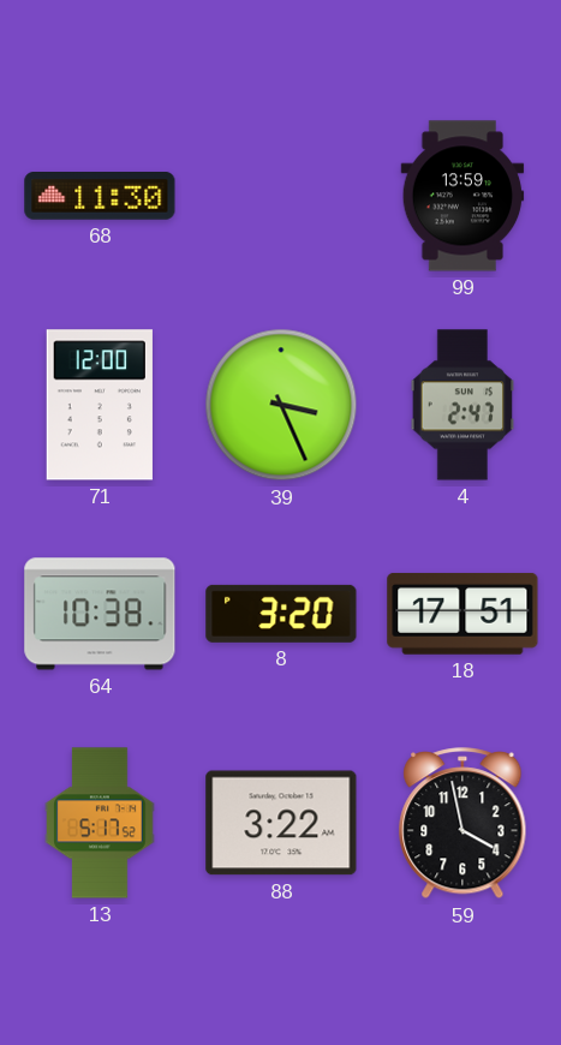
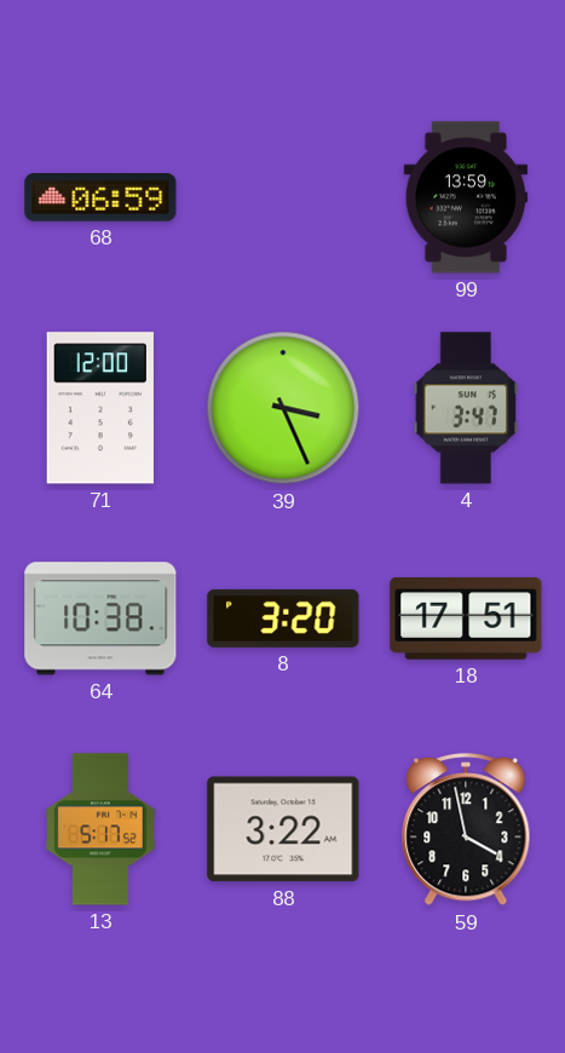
68: 11:30 -> 06:59
4: 2:47 -> 3:47
